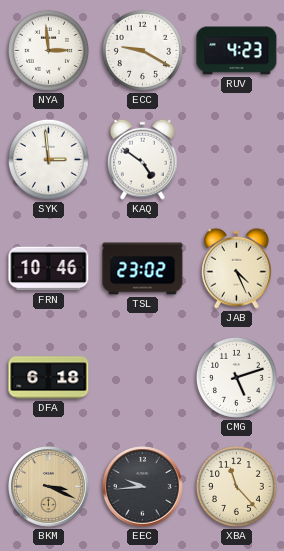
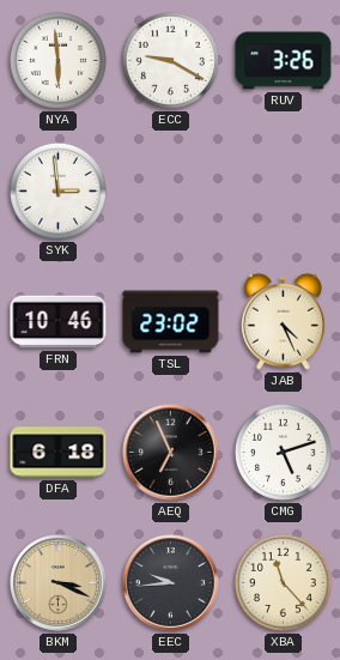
NYA: 2:59 -> 5:59
RUV: 4:23 -> 3:26
KAQ: 4:51 -> none
AEQ: none -> 6:56
